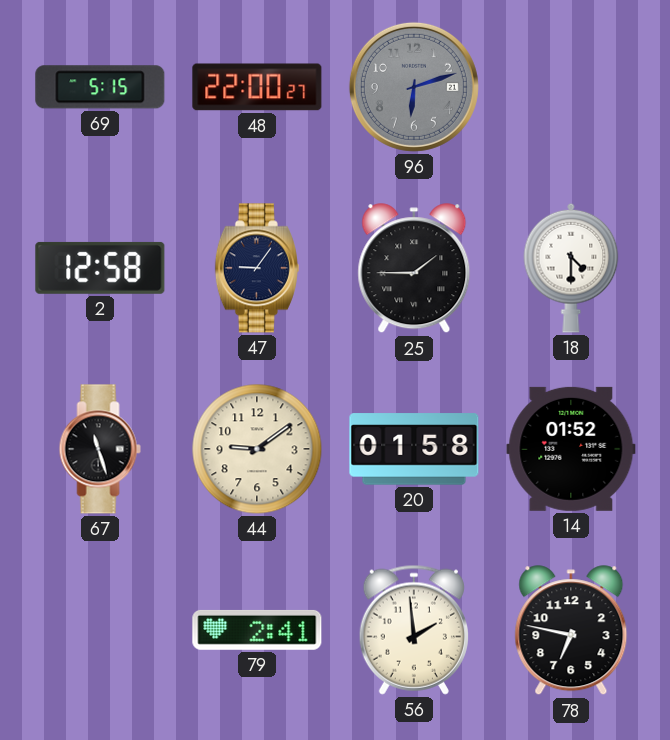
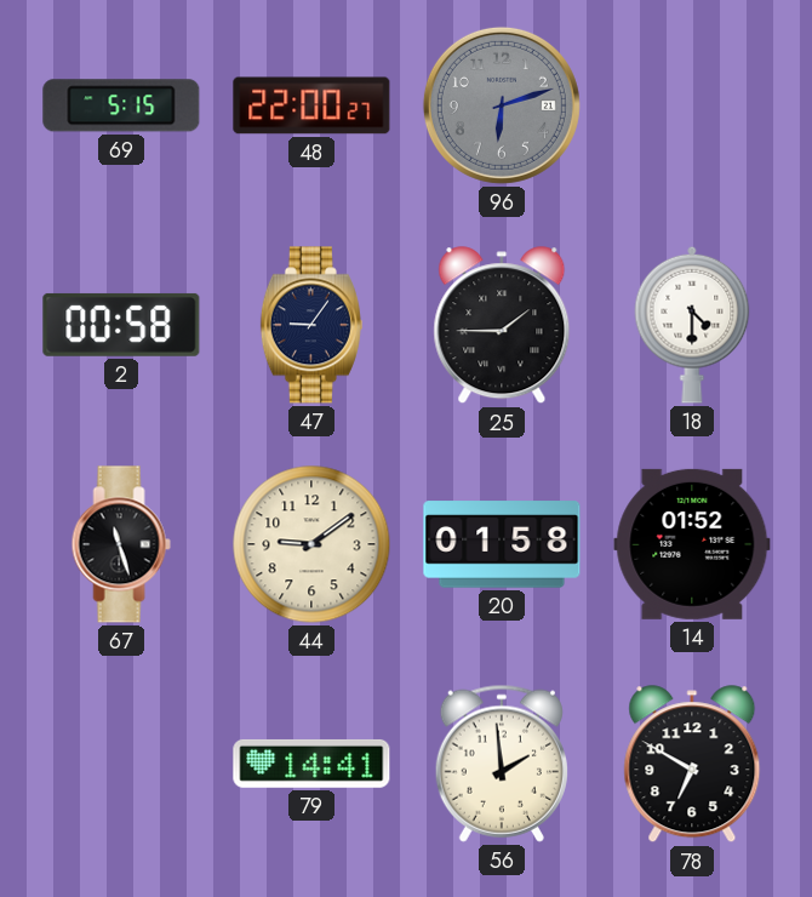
2: 12:58 -> 00:58
79: 2:41 -> 14:41
78: 6:47 -> 6:50
